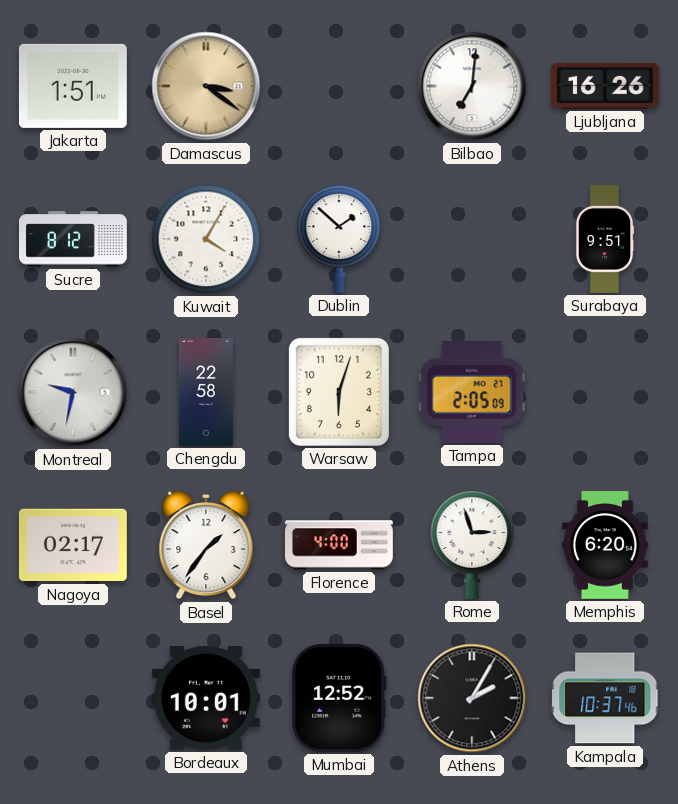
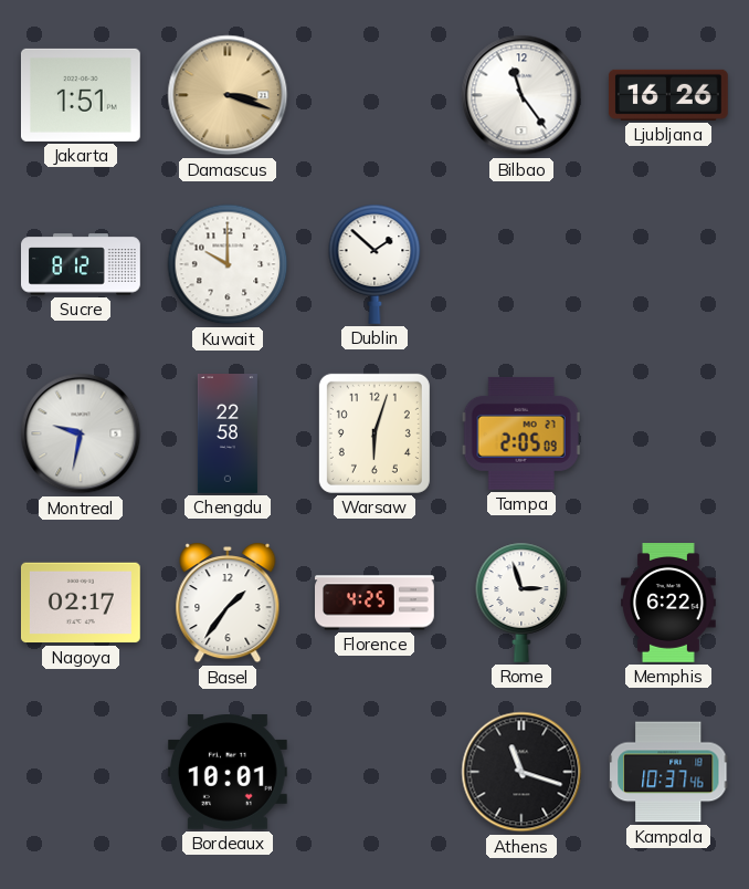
Damascus: 3:21 -> 3:18
Bilbao: 7:01 -> 11:24
Kuwait: 4:05 -> 10:00
Surabaya: 9:51 -> none
Florence: 4:00 -> 4:25
Memphis: 6:20 -> 6:22
Mumbai: 12:52 -> none
Athens: 2:05 -> 11:18
